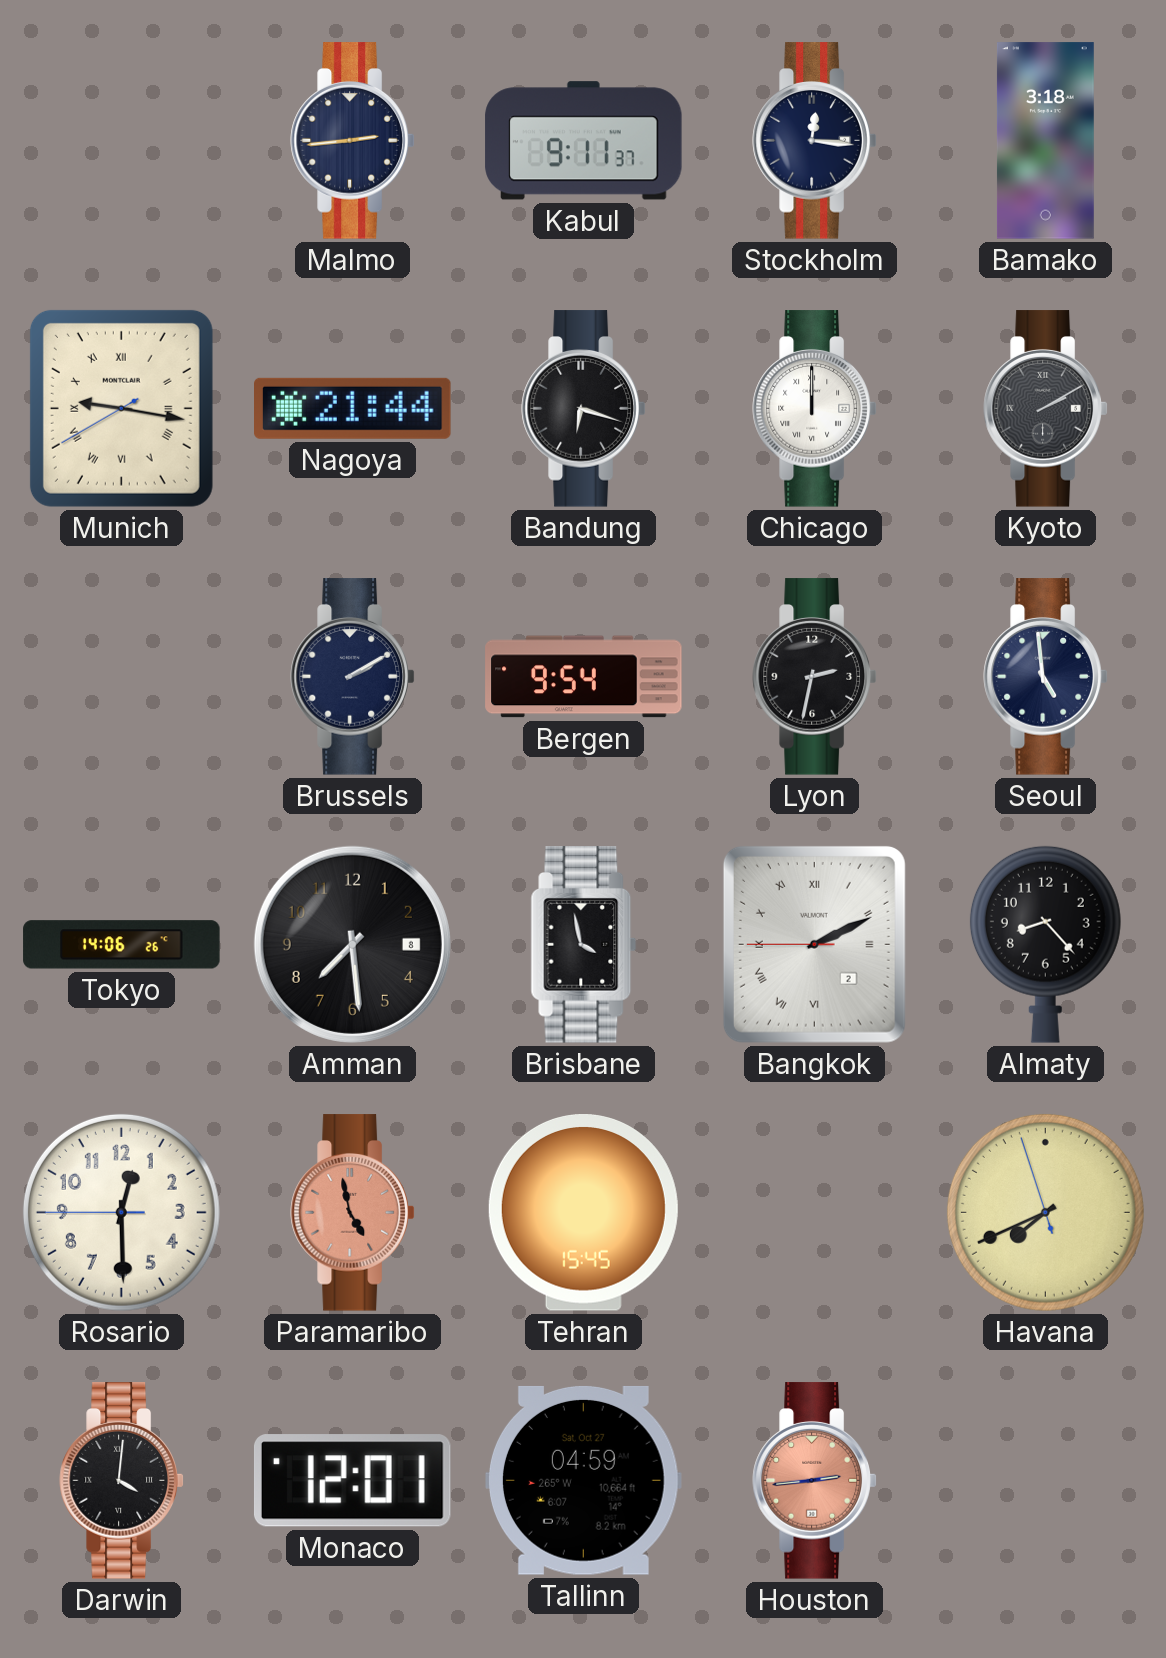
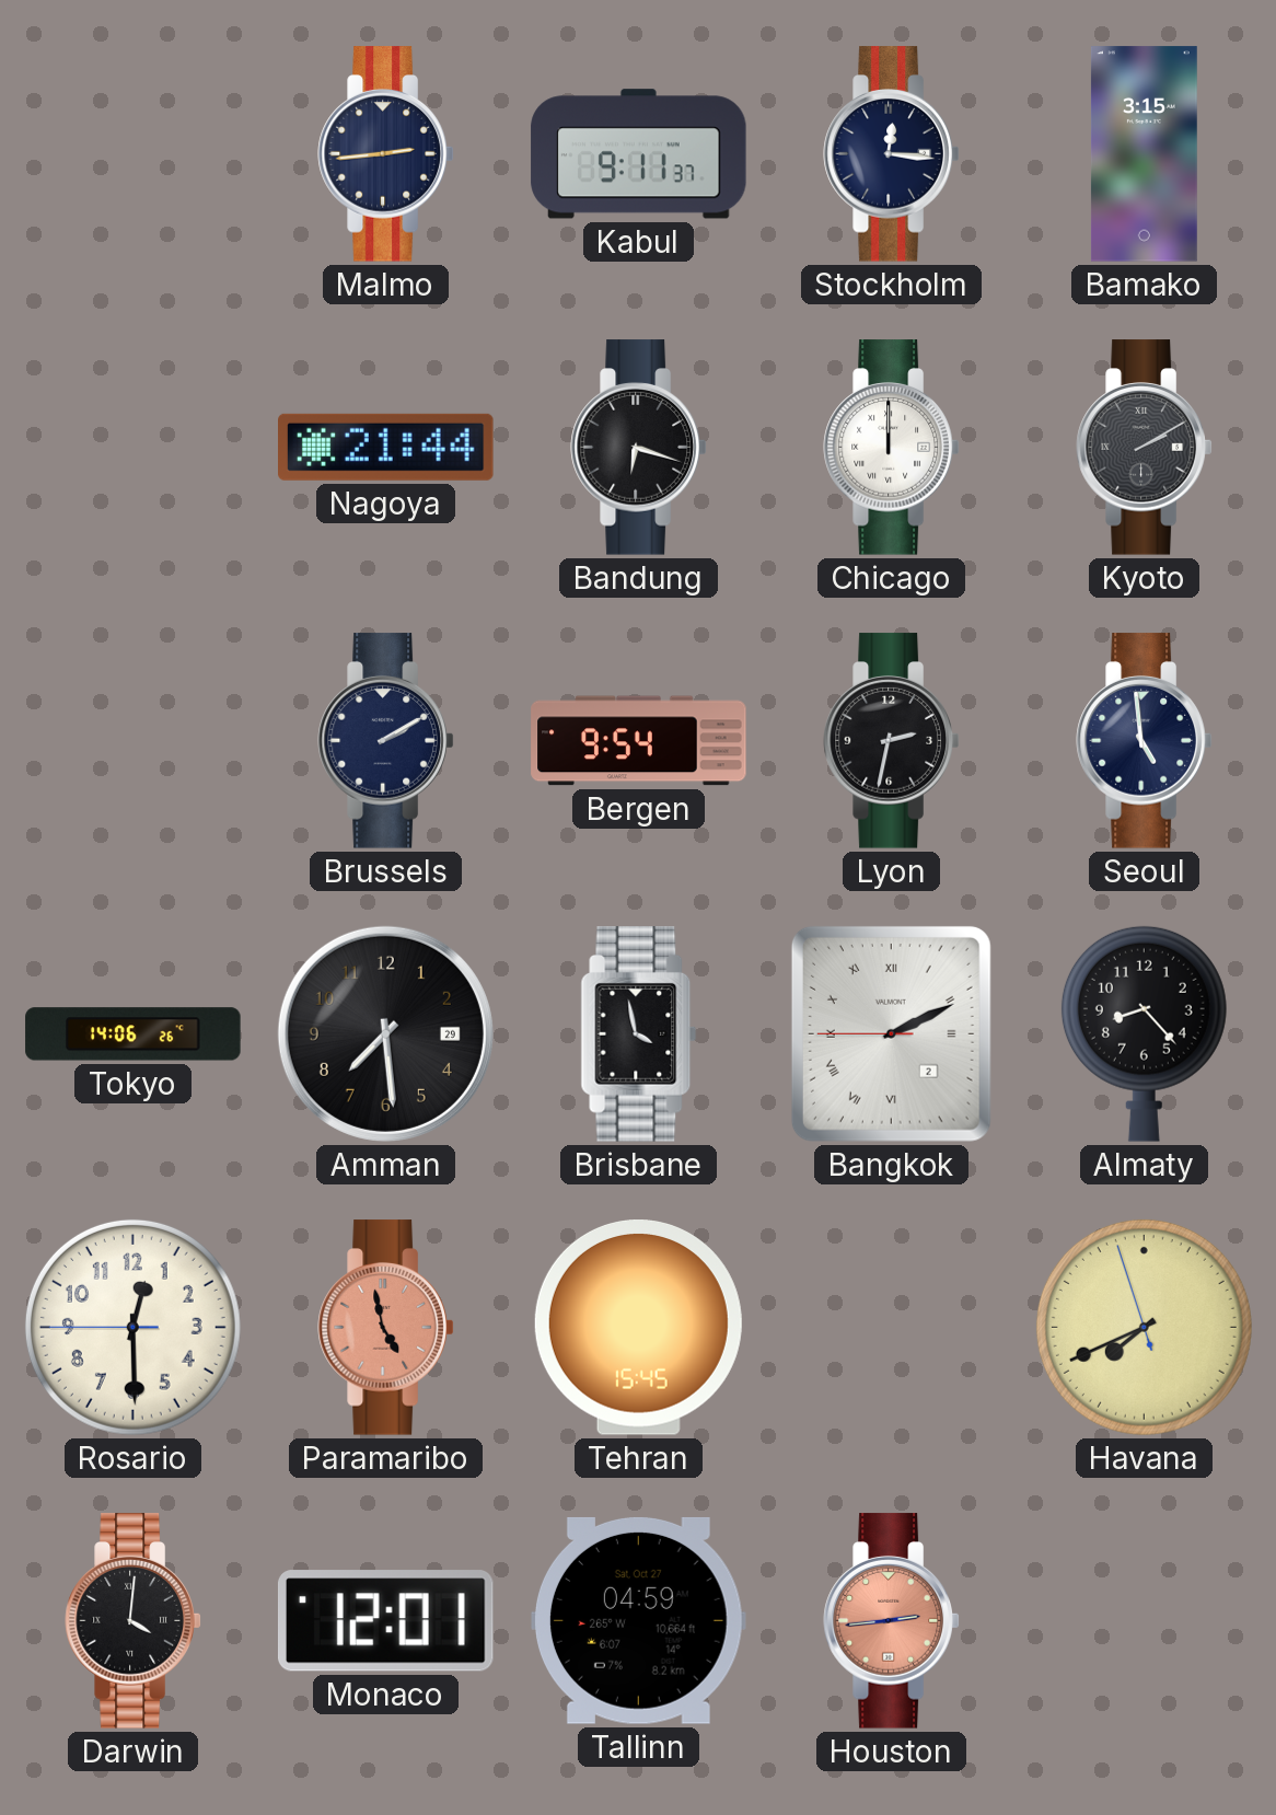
Bamako: 3:18 -> 3:15
Munich: 9:16 -> none
Amman date: 8 -> 29
